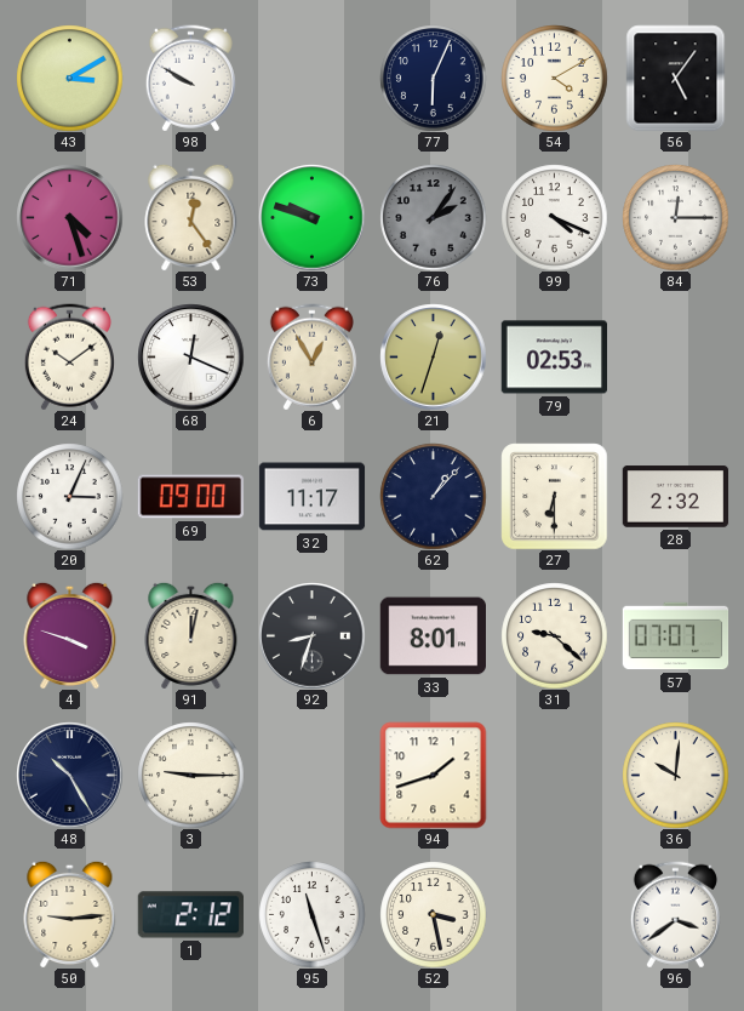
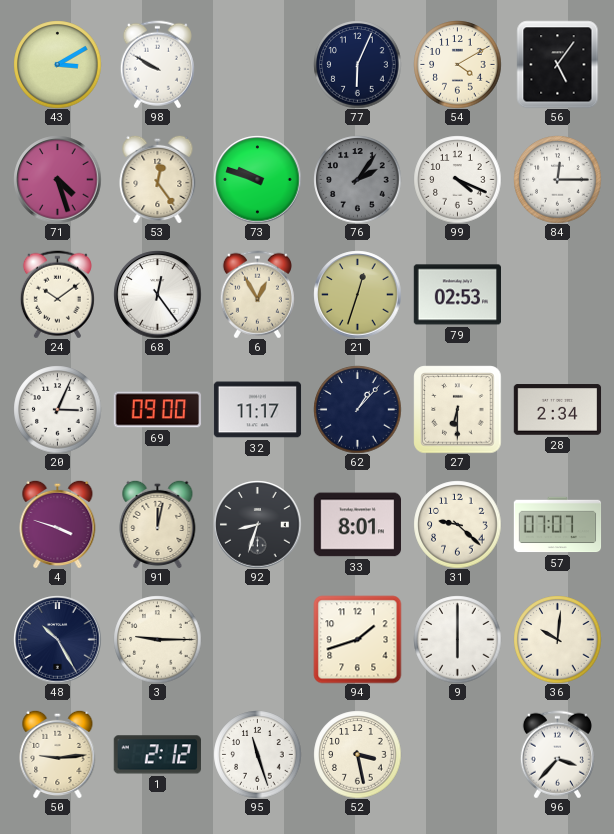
68: 12:19 -> 12:24
28: 2:32 -> 2:34
9: none -> 6:00
96: 3:39 -> 3:37
